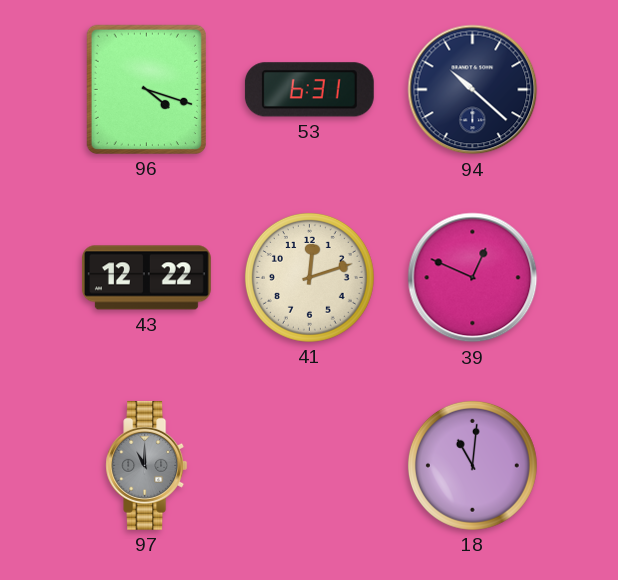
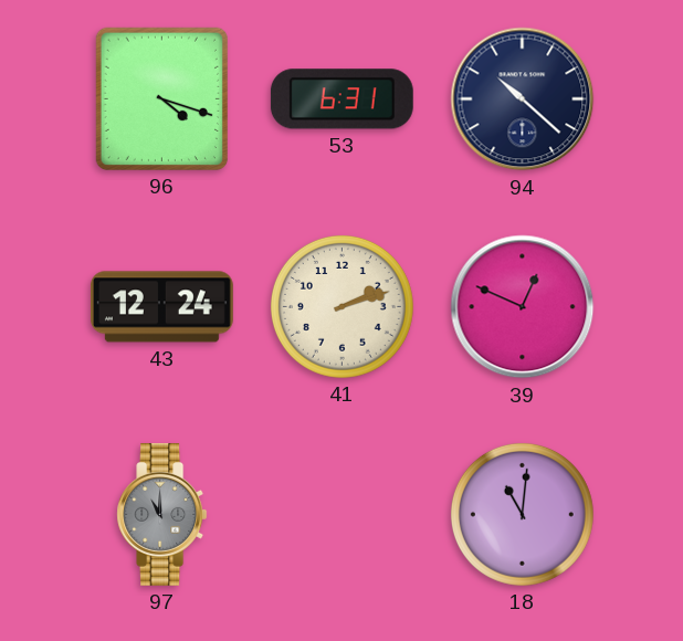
43: 12:22 -> 12:24
41: 12:12 -> 2:12
